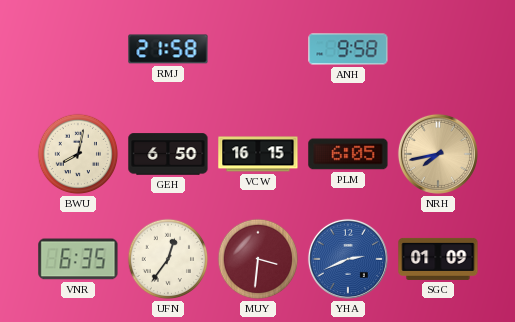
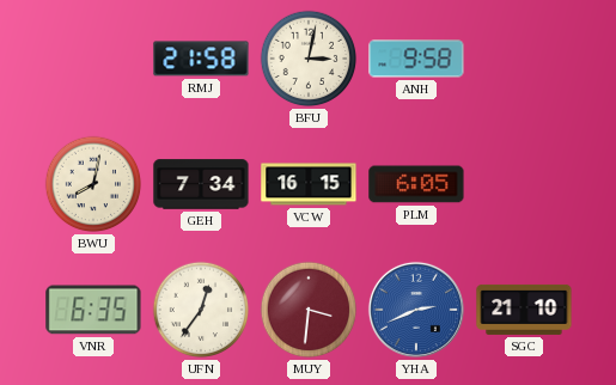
BFU: none -> 3:02
GEH: 6:50 -> 7:34
NRH: 7:43 -> none
SGC: 01:09 -> 21:10
